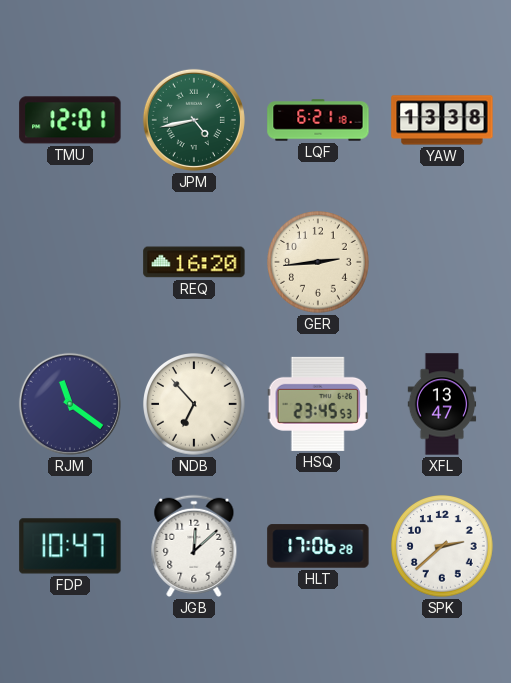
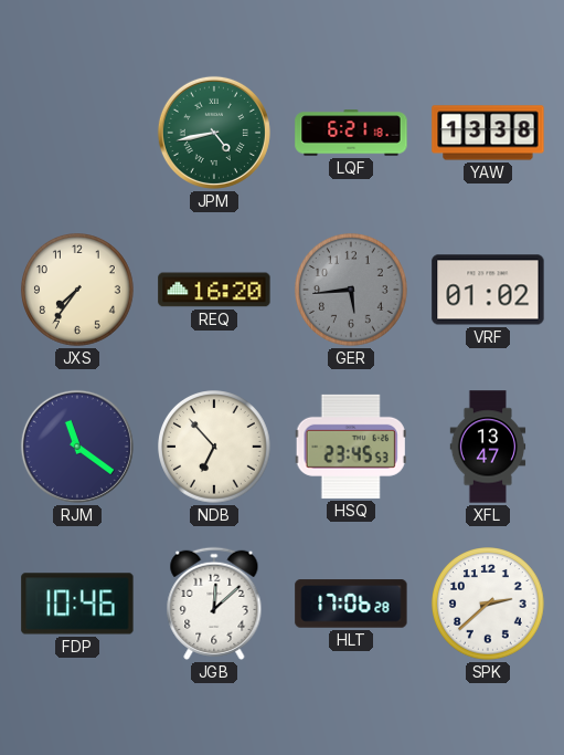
TMU: 12:01 -> none
JXS: none -> 7:36
GER: 2:44 -> 5:44
GER dial: cream -> grey
VRF: none -> 01:02
FDP: 10:47 -> 10:46
